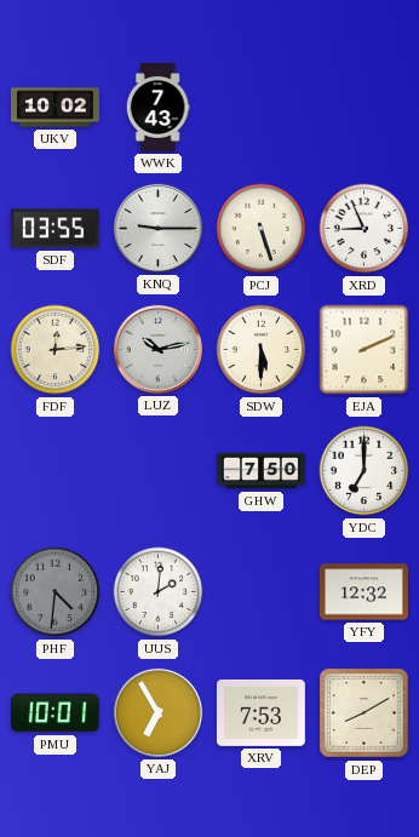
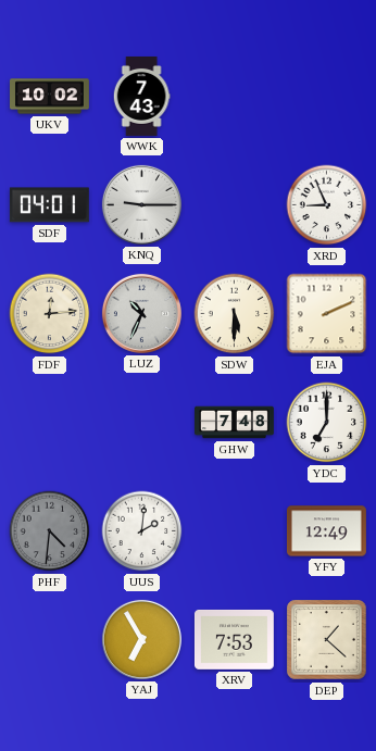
SDF: 03:55 -> 04:01
PCJ: 5:27 -> none
LUZ: 10:13 -> 10:34
GHW: 7:50 -> 7:48
YFY: 12:32 -> 12:49
PMU: 10:01 -> none
DEP: 8:10 -> 1:22
